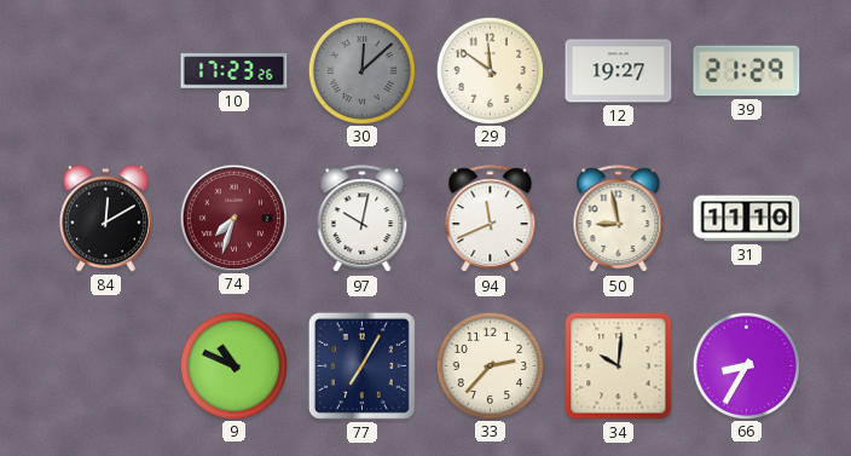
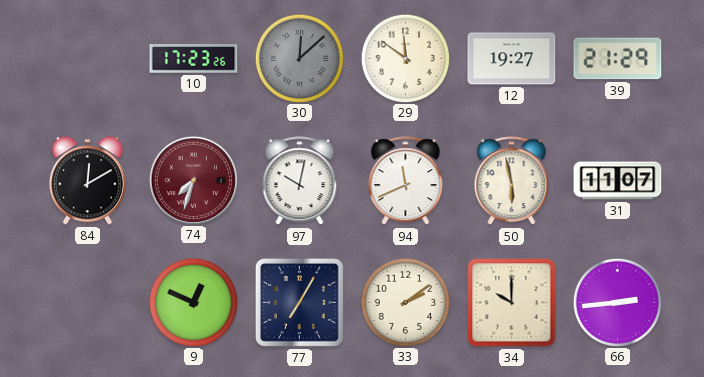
50: 8:58 -> 5:58
31: 11:10 -> 11:07
9: 10:49 -> 12:49
33: 2:37 -> 2:09
34: 10:01 -> 10:00
66: 8:35 -> 2:44
